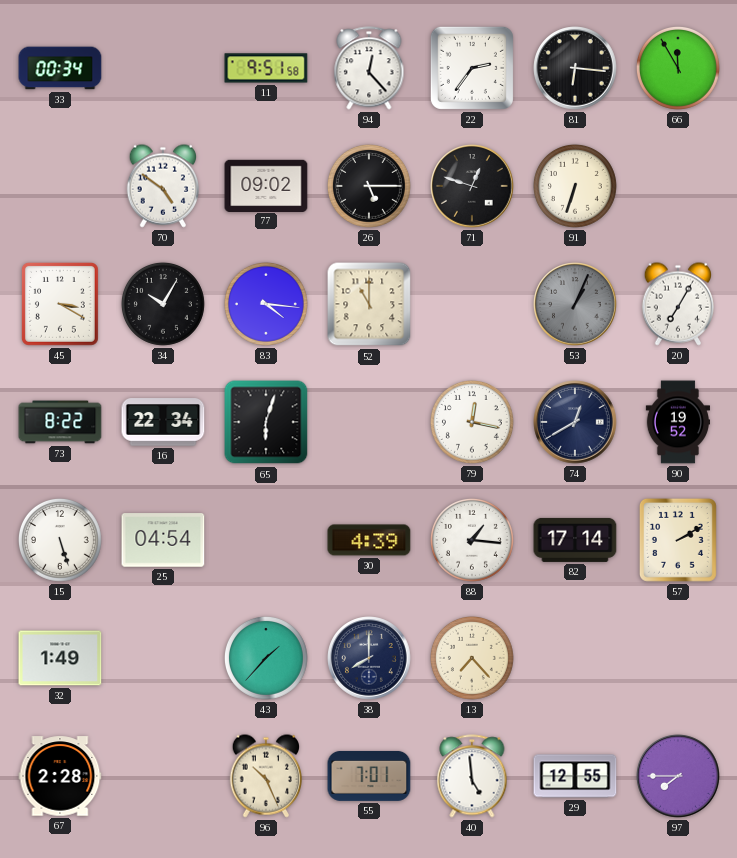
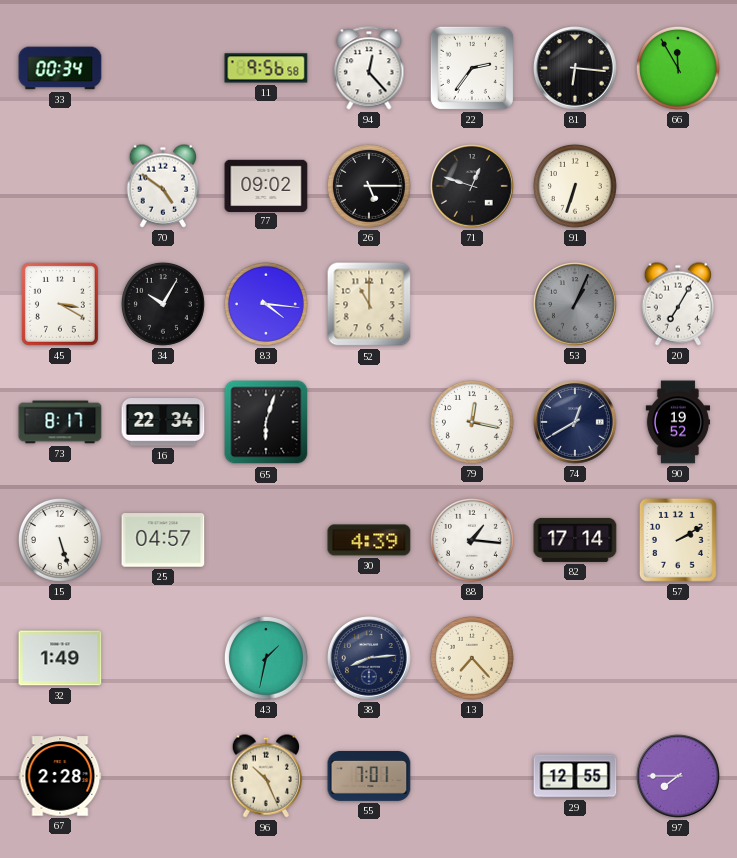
11: 9:51 -> 9:56
73: 8:22 -> 8:17
25: 04:54 -> 04:57
43: 1:37 -> 1:32
38: 8:00 -> 8:14
40: 4:59 -> none
